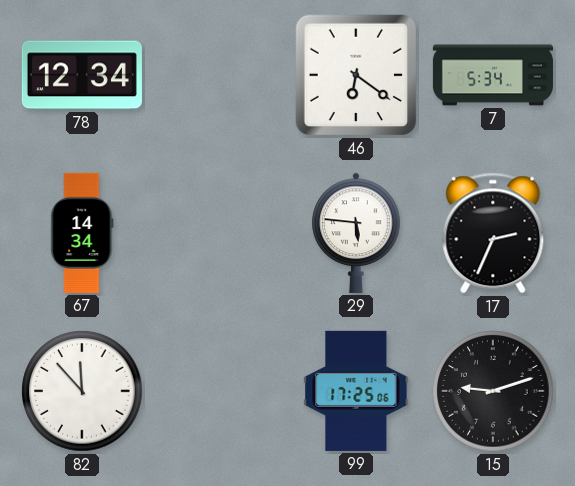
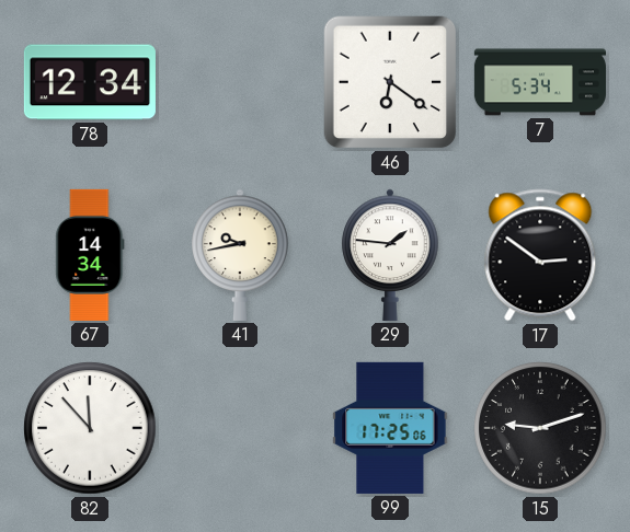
41: none -> 9:43
29: 5:46 -> 1:46
17: 2:34 -> 2:51
